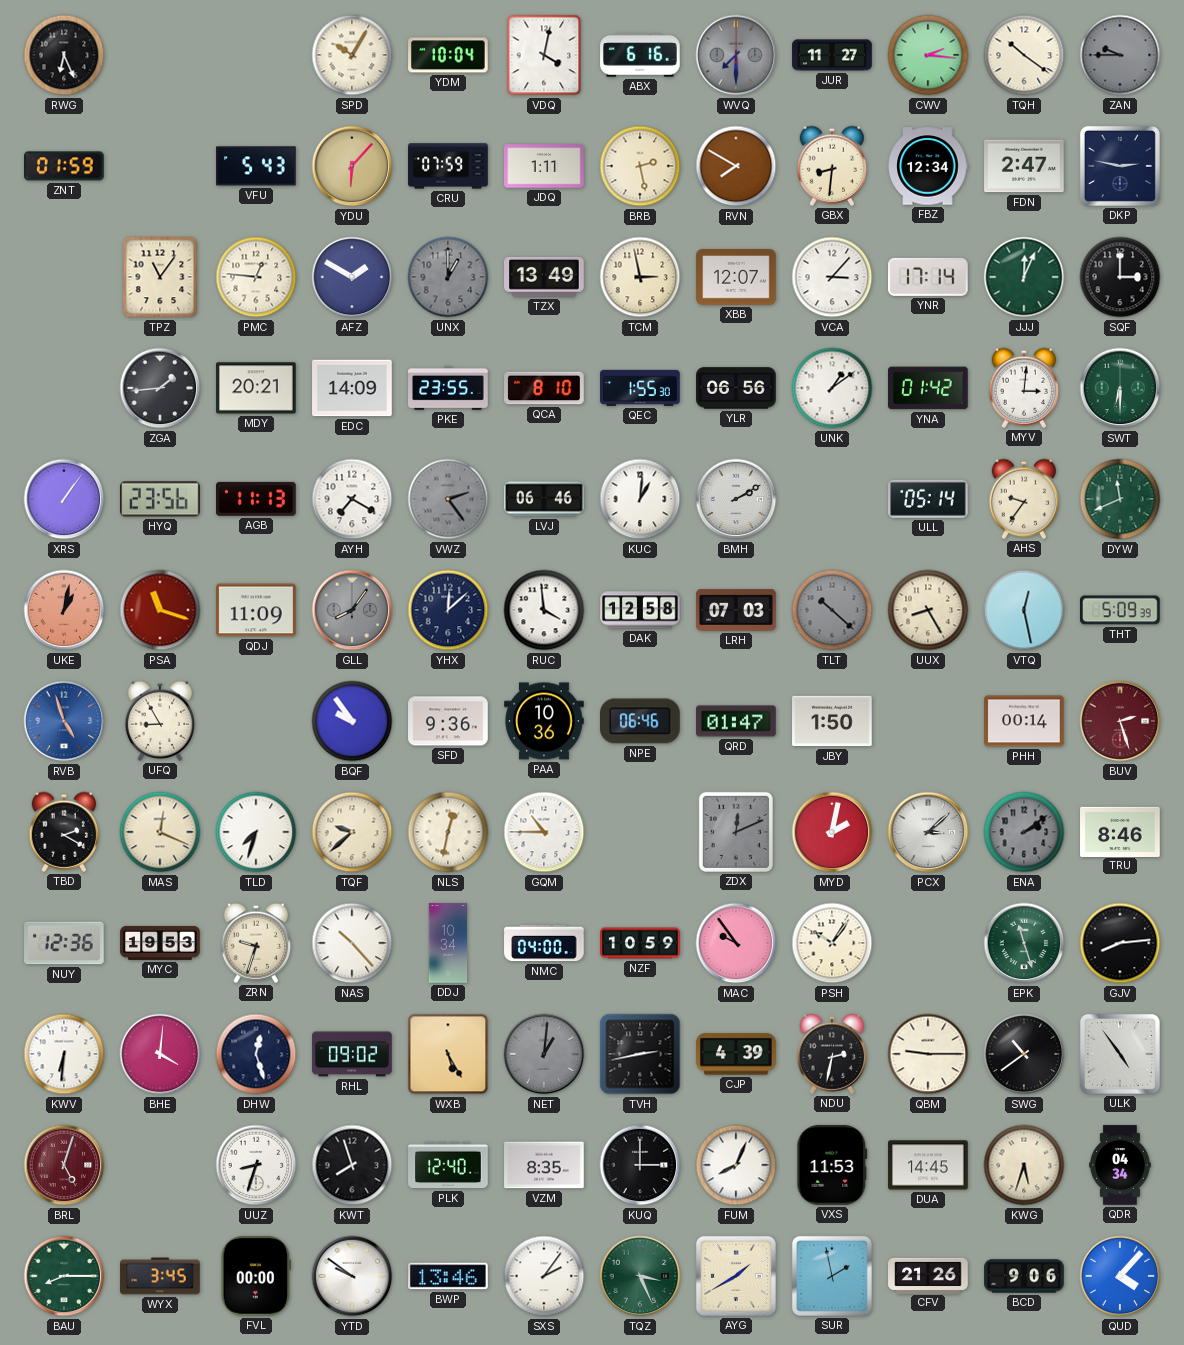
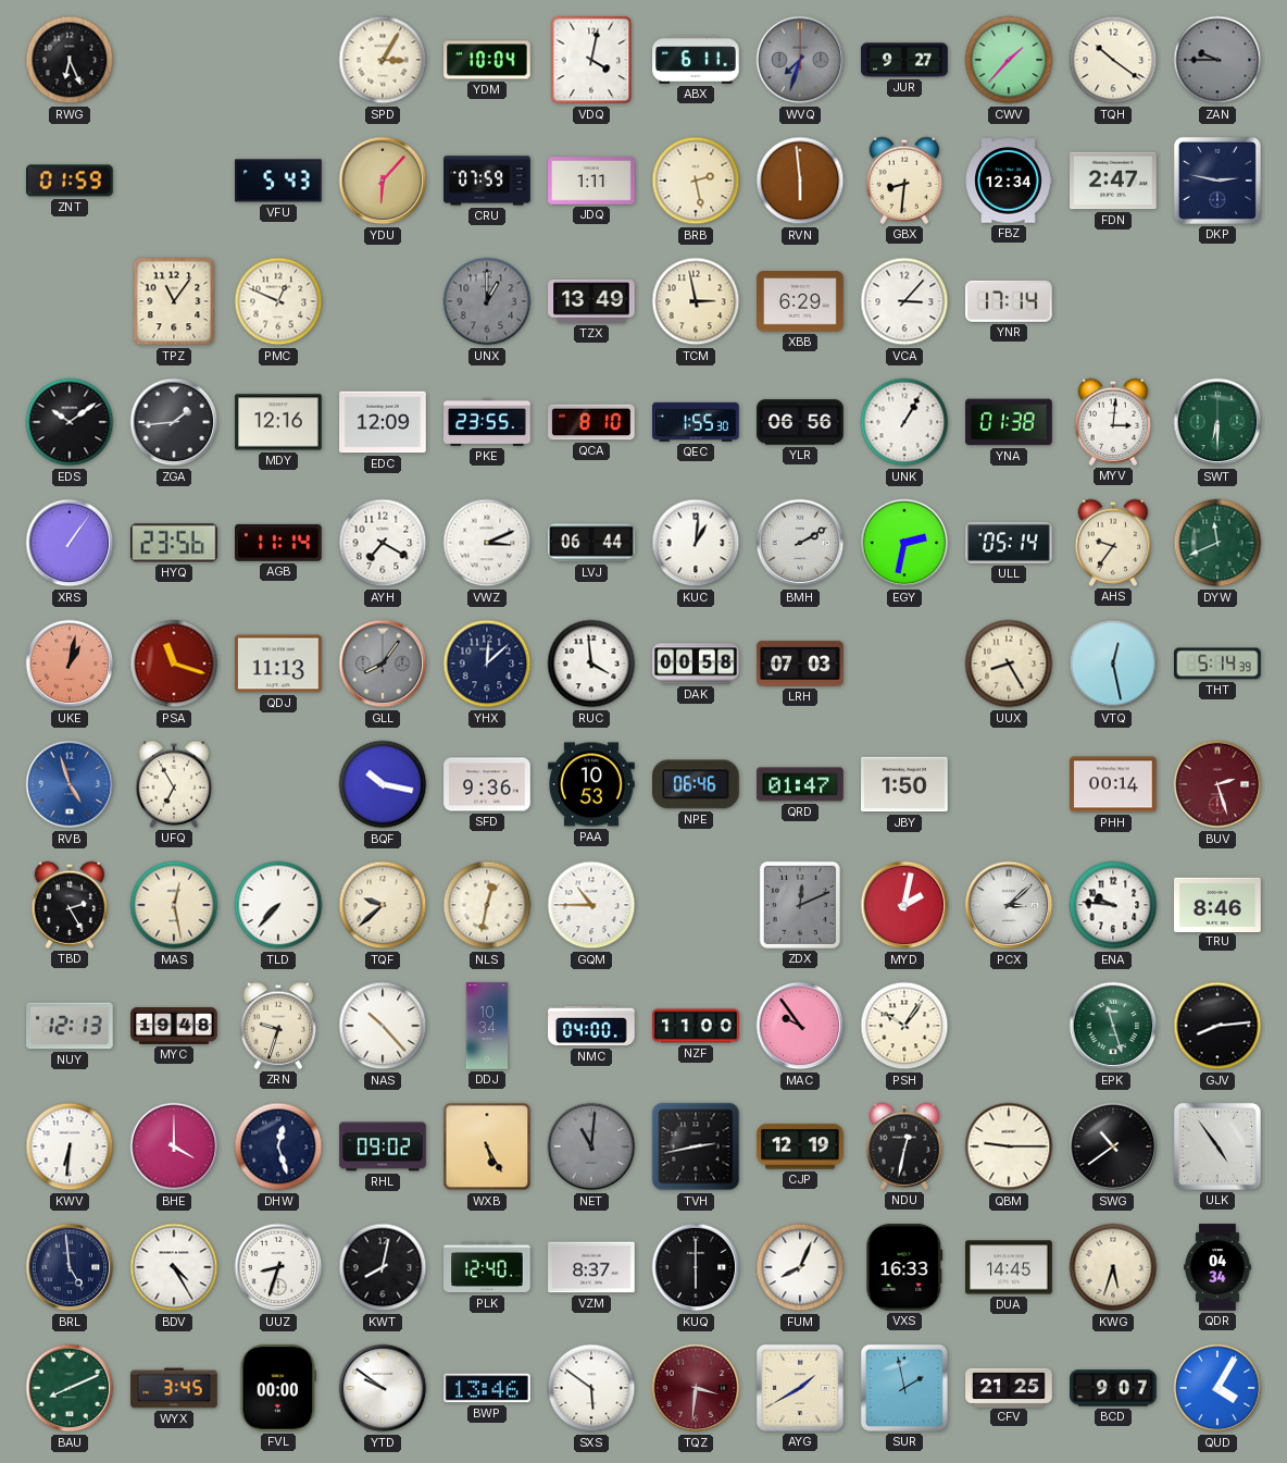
SPD: 10:05 -> 3:05
ABX: 6:16 -> 6:11
WVQ: 7:30 -> 7:33
JUR: 11:27 -> 9:27
CWV: 2:16 -> 1:37
RVN: 7:50 -> 5:59
PMC: 12:46 -> 12:49
AFZ: 1:50 -> none
XBB: 12:07 -> 6:29
JJJ: 12:04 -> none
SQF: 3:00 -> none
EDS: none -> 10:09
MDY: 20:21 -> 12:16
EDC: 14:09 -> 12:09
UNK: 1:09 -> 1:05
YNA: 01:42 -> 01:38
AGB: 11:13 -> 11:14
VWZ: 2:24 -> 3:11
VWZ dial: grey -> white
LVJ: 06:46 -> 06:44
EGY: none -> 2:32
QDJ: 11:09 -> 11:13
DAK: 12:58 -> 00:58
TLT: 10:22 -> none
THT: 5:09 -> 5:14
UFQ: 8:55 -> 6:55
BQF: 9:54 -> 10:17
PAA: 10:36 -> 10:53
TBD: 2:20 -> 2:25
MAS: 12:19 -> 12:28
TLD: 7:33 -> 7:37
ENA: 2:09 -> 9:46
ENA dial: grey -> white
NUY: 12:36 -> 12:13
MYC: 19:53 -> 19:48
NZF: 10:59 -> 11:00
BHE: 4:01 -> 4:00
NET: 1:01 -> 11:01
CJP: 4:39 -> 12:19
NDU: 2:32 -> 12:32
BRL: 5:03 -> 4:59
BRL dial: burgundy -> navy
BDV: none -> 4:25
KWT: 7:57 -> 8:02
VZM: 8:35 -> 8:37
KUQ: 3:00 -> 6:00
VXS: 11:53 -> 16:33
BAU: 8:15 -> 8:11
SXS: 2:06 -> 5:51
TQZ: 3:26 -> 3:31
TQZ dial: green -> burgundy
CFV: 21:26 -> 21:25
BCD: 9:06 -> 9:07
QUD: 4:07 -> 4:05
